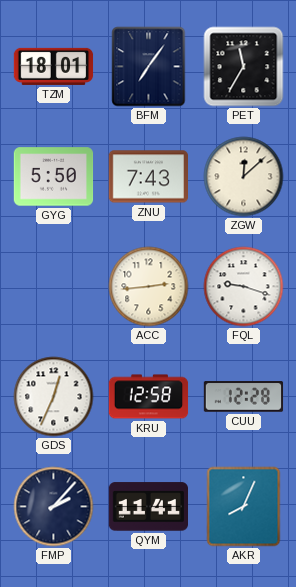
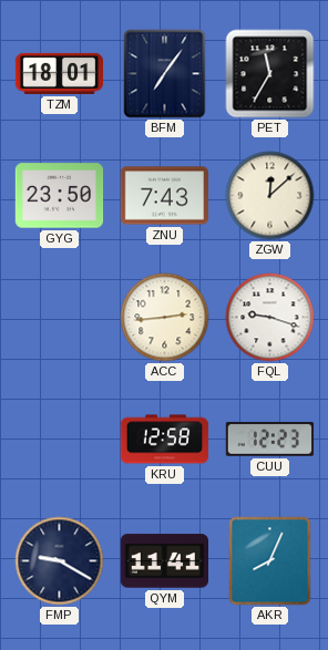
GYG: 5:50 -> 23:50
GDS: 12:34 -> none
CUU: 12:28 -> 12:23
FMP: 2:07 -> 9:20
